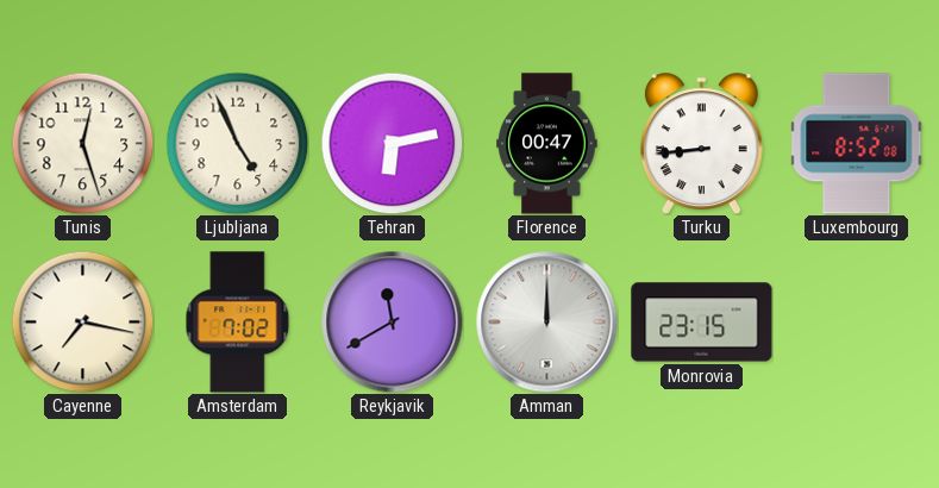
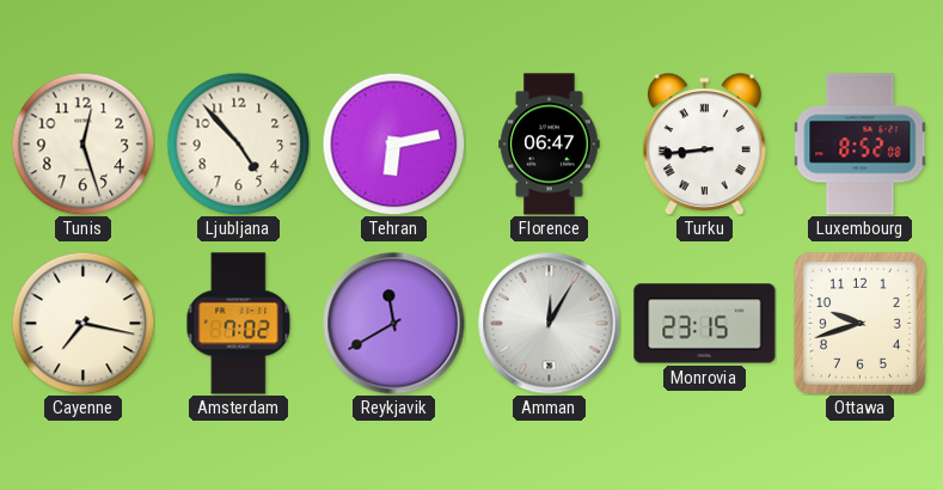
Ljubljana: 4:56 -> 4:53
Florence: 00:47 -> 06:47
Amman: 12:00 -> 12:05
Ottawa: none -> 9:42
